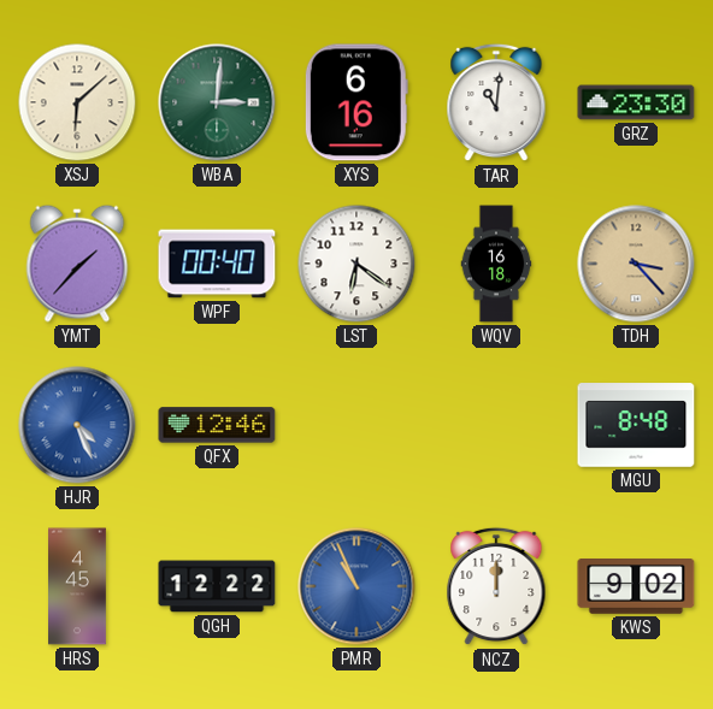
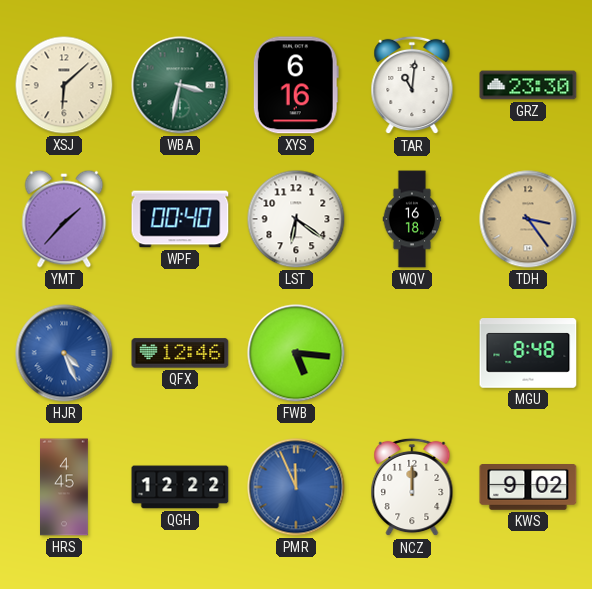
WBA: 3:01 -> 3:32
TDH: 3:23 -> 3:24
FWB: none -> 5:16
PMR: 10:56 -> 11:56
